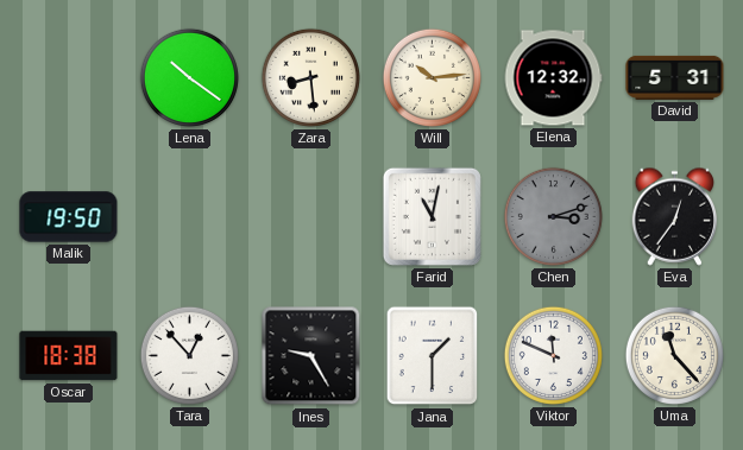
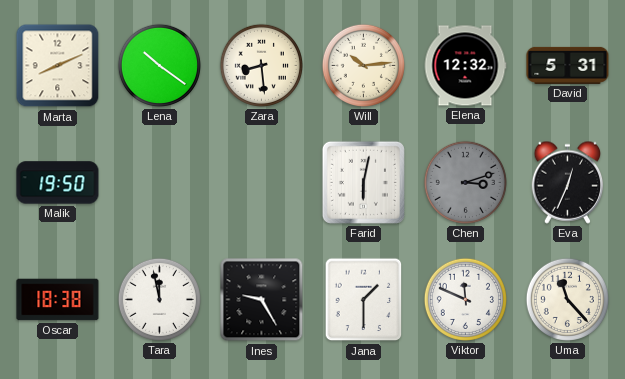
Marta: none -> 8:11
Farid: 11:02 -> 6:02
Eva: 12:36 -> 12:34
Tara: 12:53 -> 11:58
